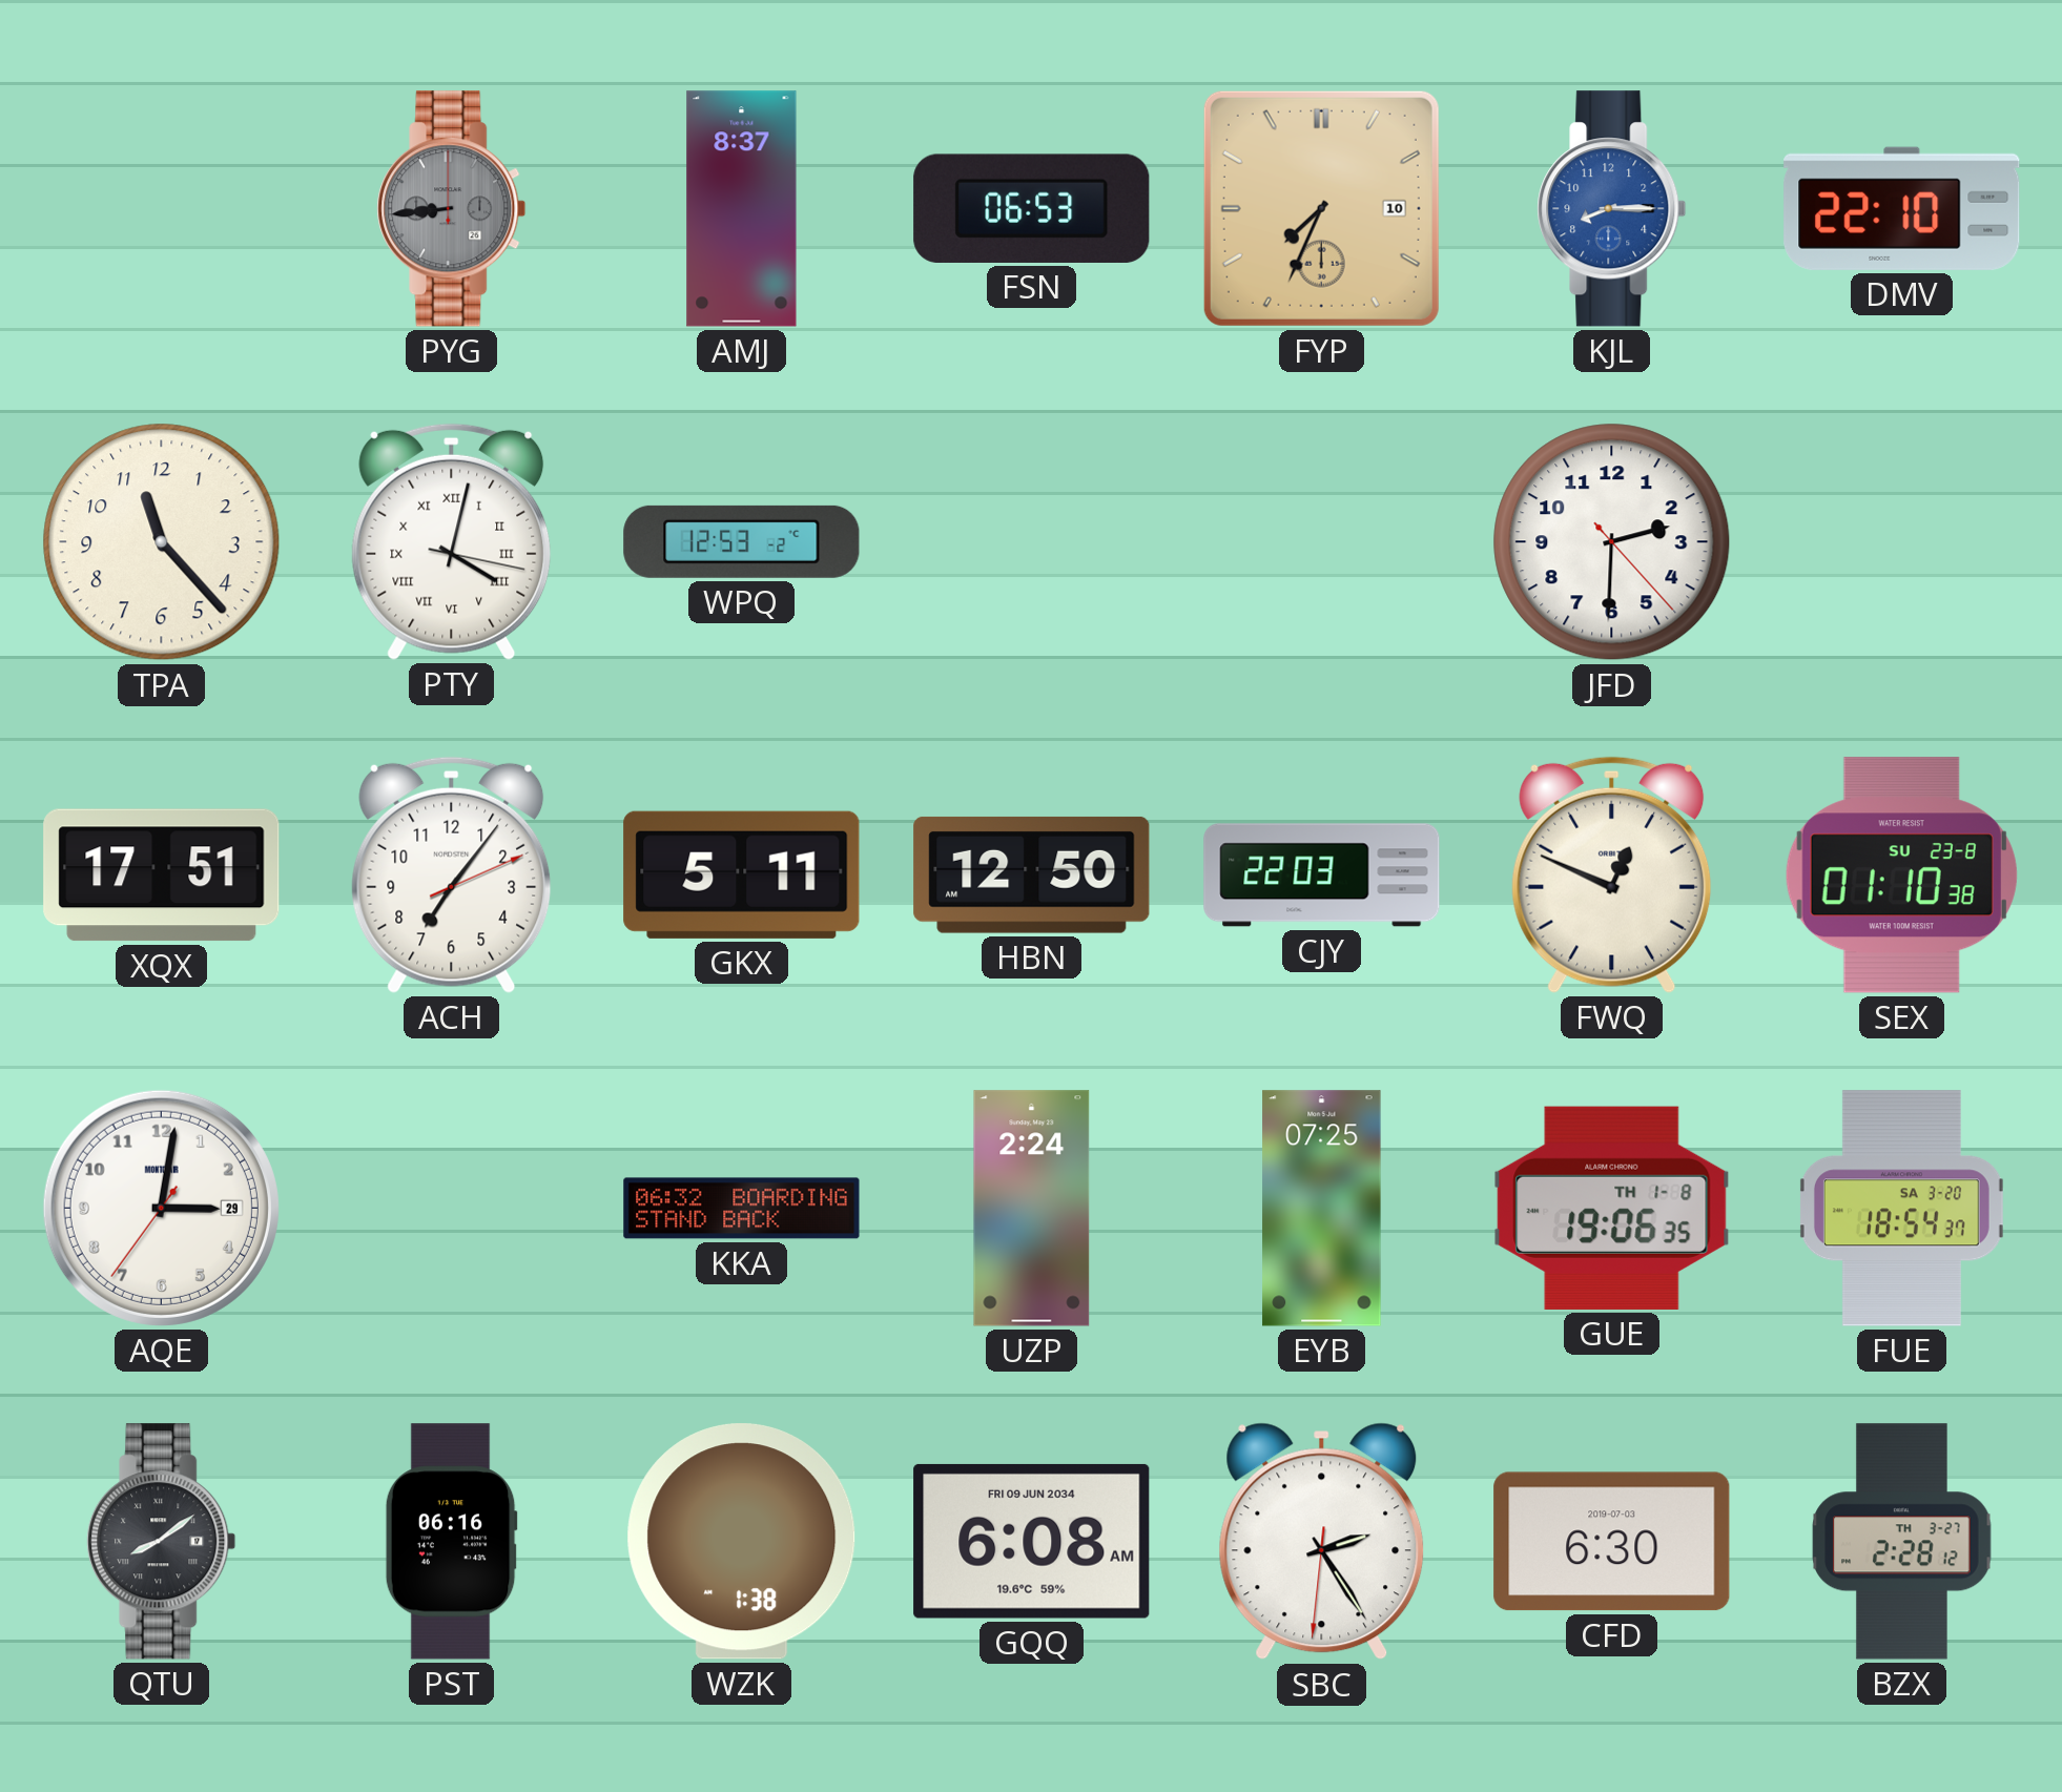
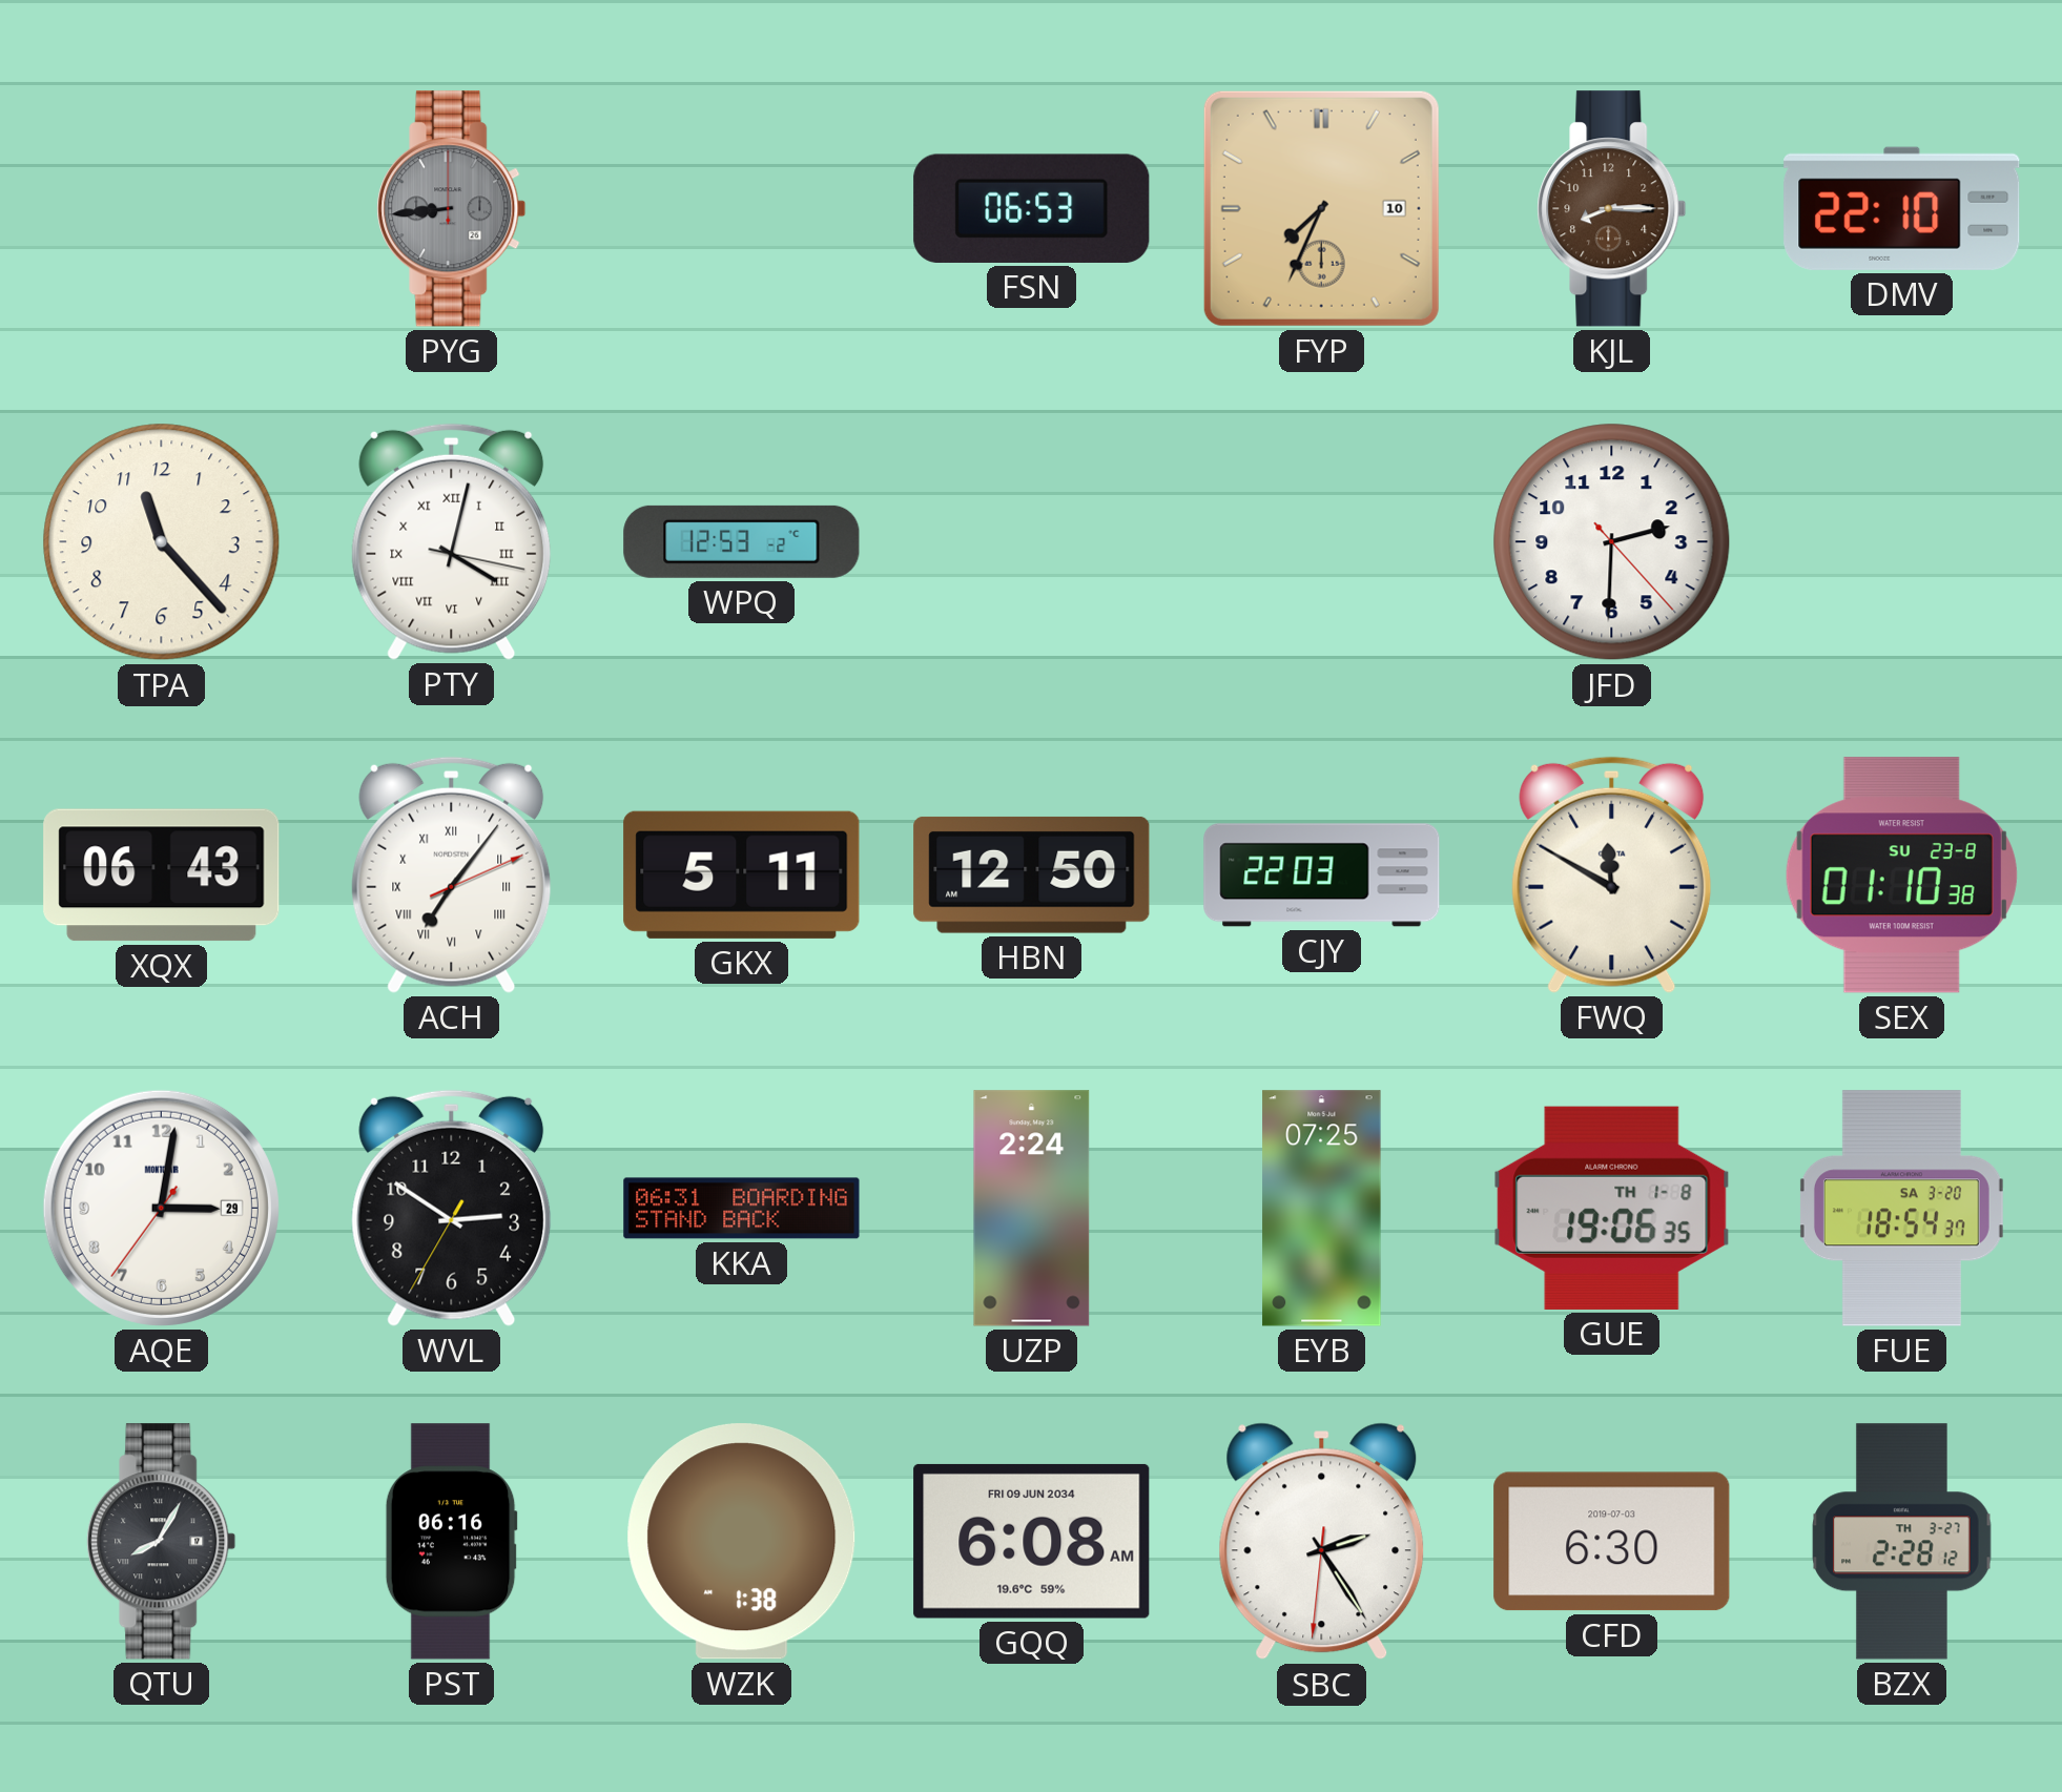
AMJ: 8:37 -> none
KJL dial: blue -> brown
XQX: 17:51 -> 06:43
ACH numerals: Arabic -> Roman
FWQ: 12:49 -> 11:50
WVL: none -> 2:50
KKA: 06:32 -> 06:31
QTU: 8:09 -> 8:05
